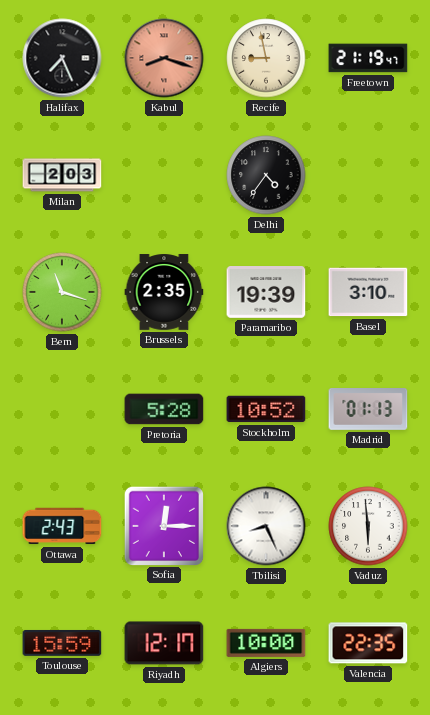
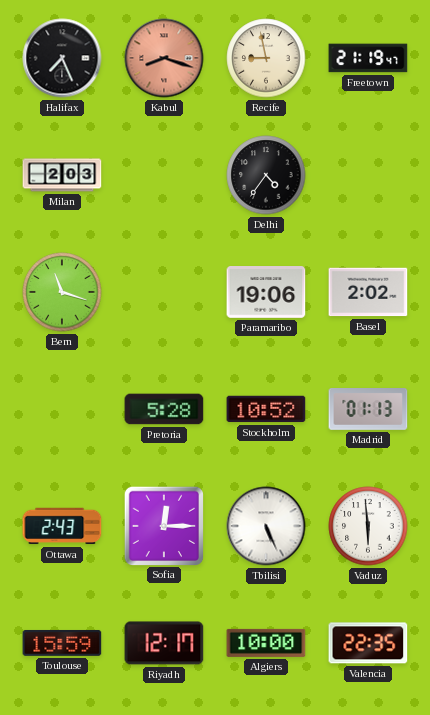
Brussels: 2:35 -> none
Paramaribo: 19:39 -> 19:06
Basel: 3:10 -> 2:02
Tbilisi: 8:26 -> 5:26
